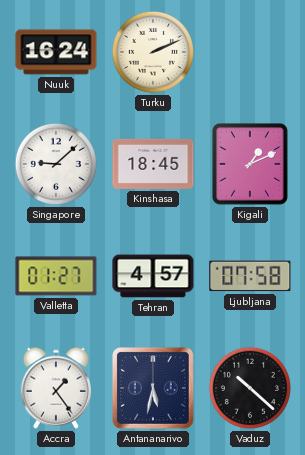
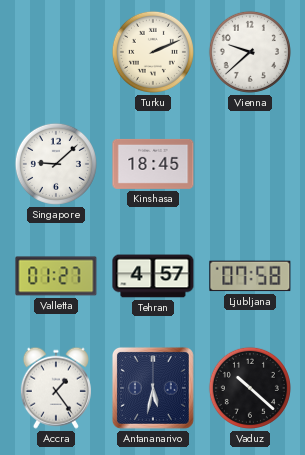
Nuuk: 16:24 -> none
Vienna: none -> 9:38
Kigali: 1:11 -> none
